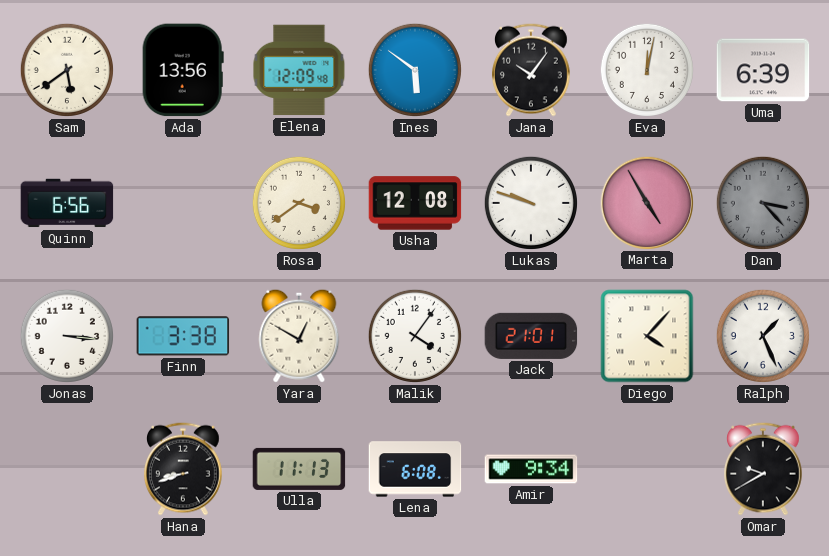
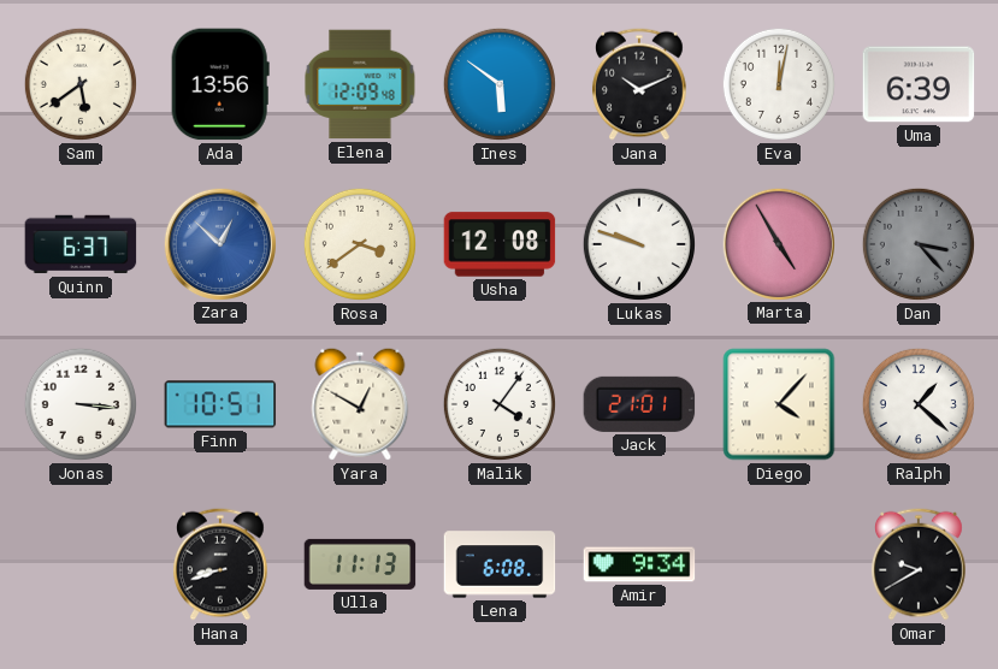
Jana: 10:06 -> 10:11
Quinn: 6:56 -> 6:37
Zara: none -> 12:52
Finn: 3:38 -> 10:51
Ralph: 1:26 -> 1:22
